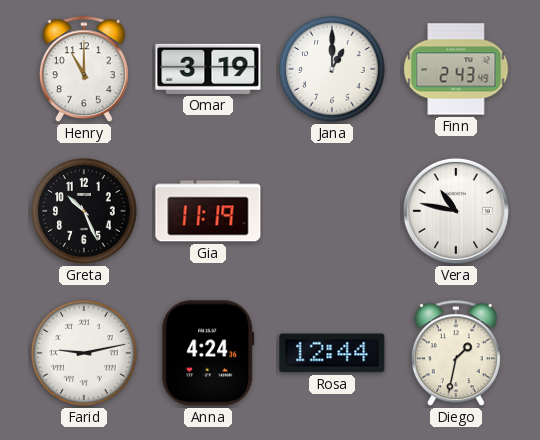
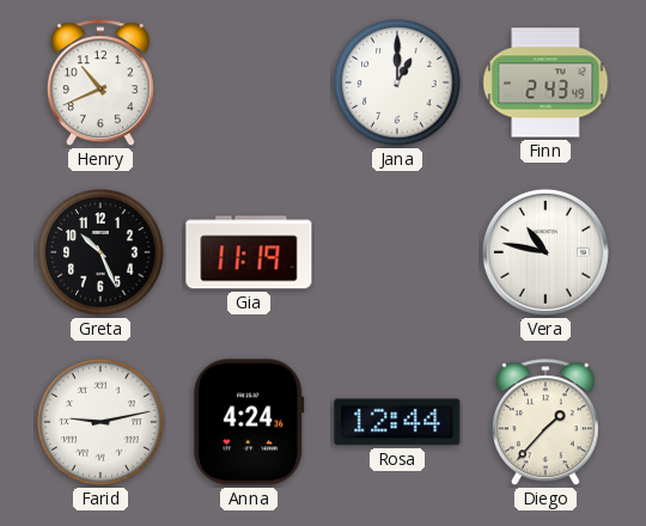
Henry: 11:00 -> 10:41
Omar: 3:19 -> none
Diego: 1:32 -> 1:37
